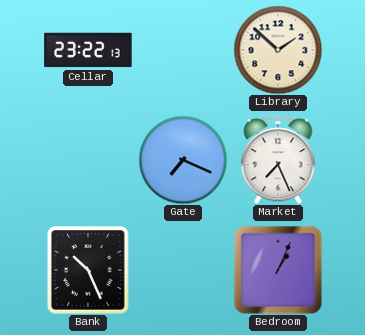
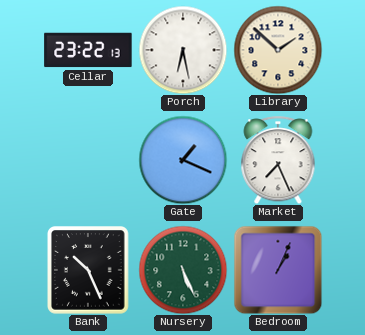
Porch: none -> 6:28
Gate: 7:19 -> 1:19
Nursery: none -> 5:26
